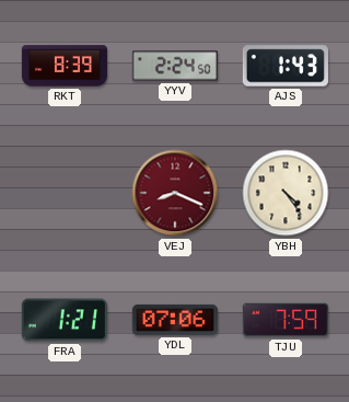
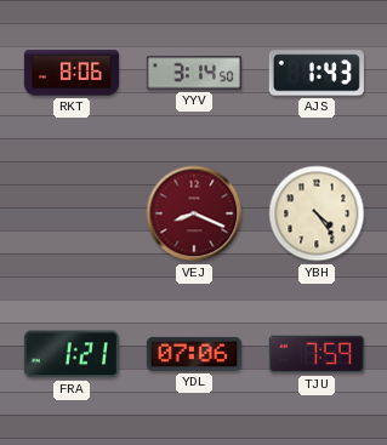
RKT: 8:39 -> 8:06
YYV: 2:24 -> 3:14
